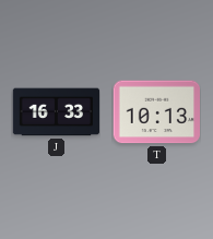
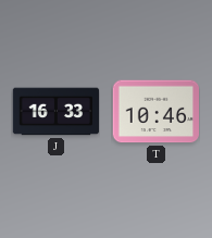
T: 10:13 -> 10:46
